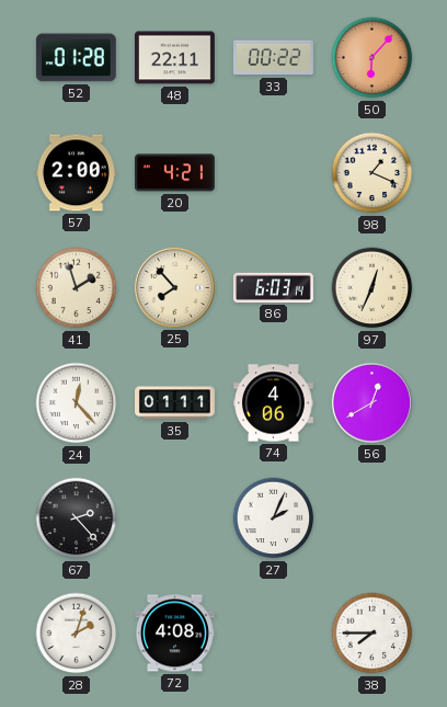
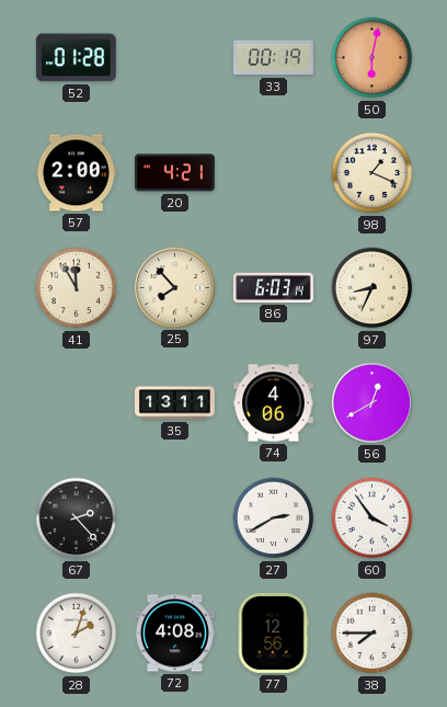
48: 22:11 -> none
33: 00:22 -> 00:19
50: 6:07 -> 6:02
41: 1:57 -> 11:55
97: 12:34 -> 8:34
24: 12:23 -> none
35: 01:11 -> 13:11
27: 2:04 -> 2:40
60: none -> 3:54
77: none -> 12:56
